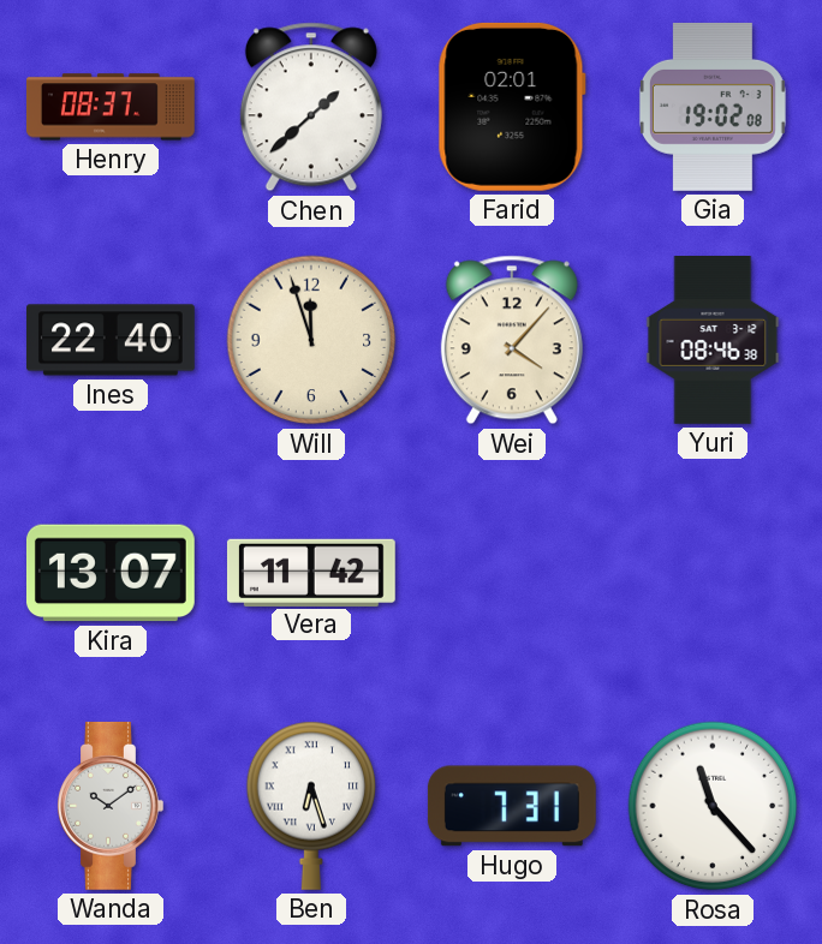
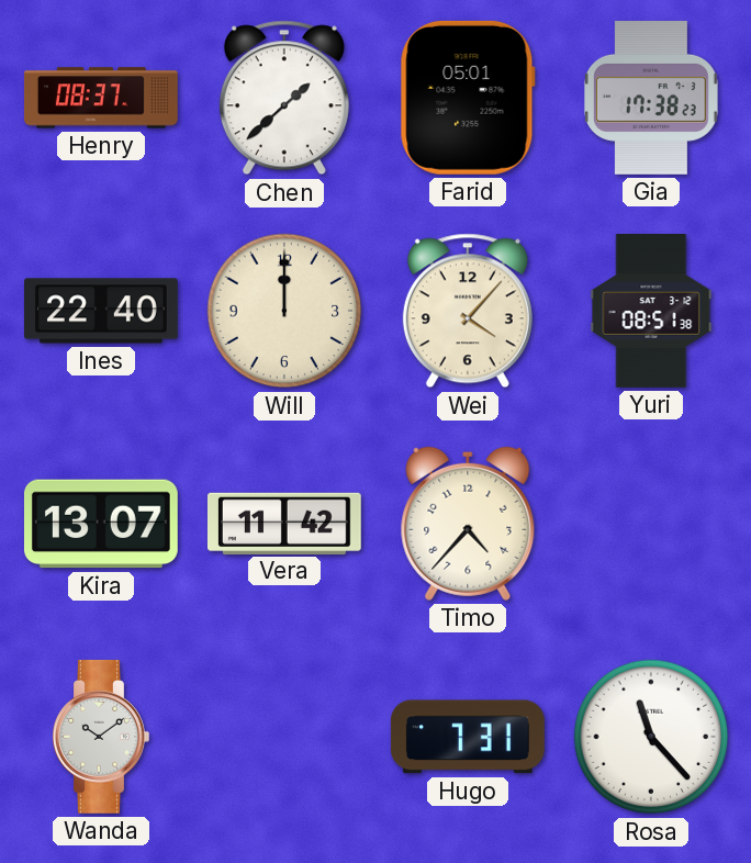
Farid: 02:01 -> 05:01
Gia: 19:02 -> 17:38
Will: 11:57 -> 12:00
Yuri: 08:46 -> 08:51
Timo: none -> 4:37
Ben: 6:27 -> none
